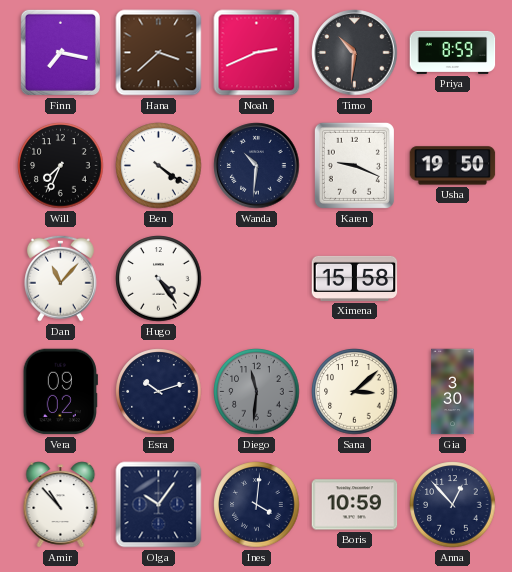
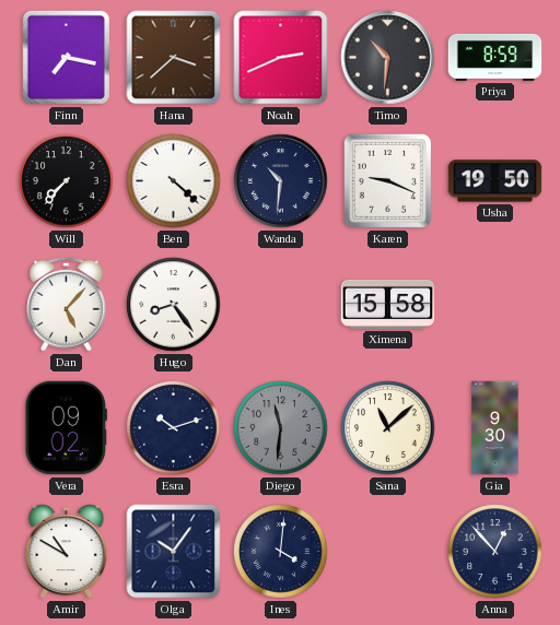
Will: 7:34 -> 7:37
Ben: 4:21 -> 4:22
Dan: 11:07 -> 5:07
Hugo: 4:24 -> 8:24
Sana: 3:08 -> 11:08
Gia: 3:30 -> 9:30
Amir: 10:53 -> 10:50
Boris: 10:59 -> none
